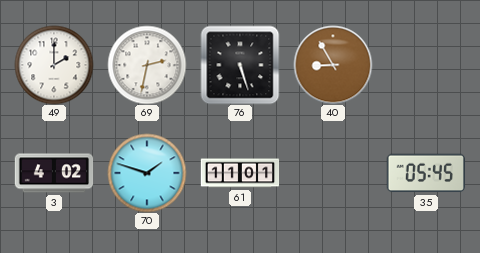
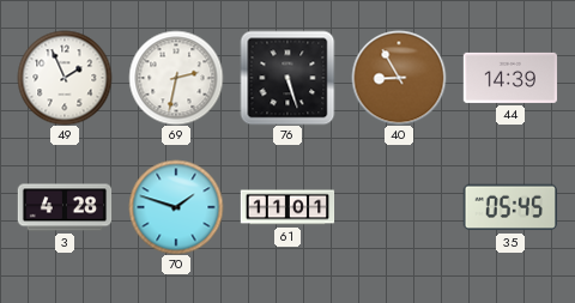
49: 2:00 -> 1:56
44: none -> 14:39
3: 4:02 -> 4:28
